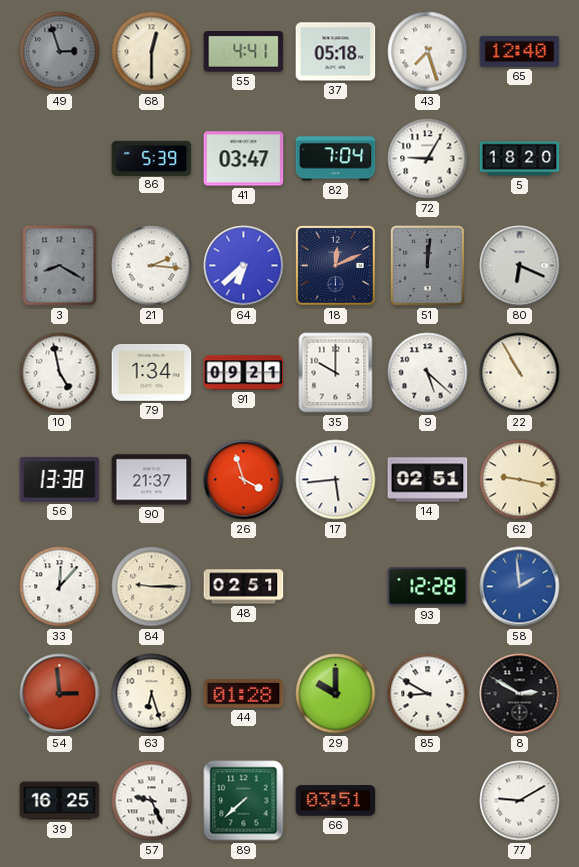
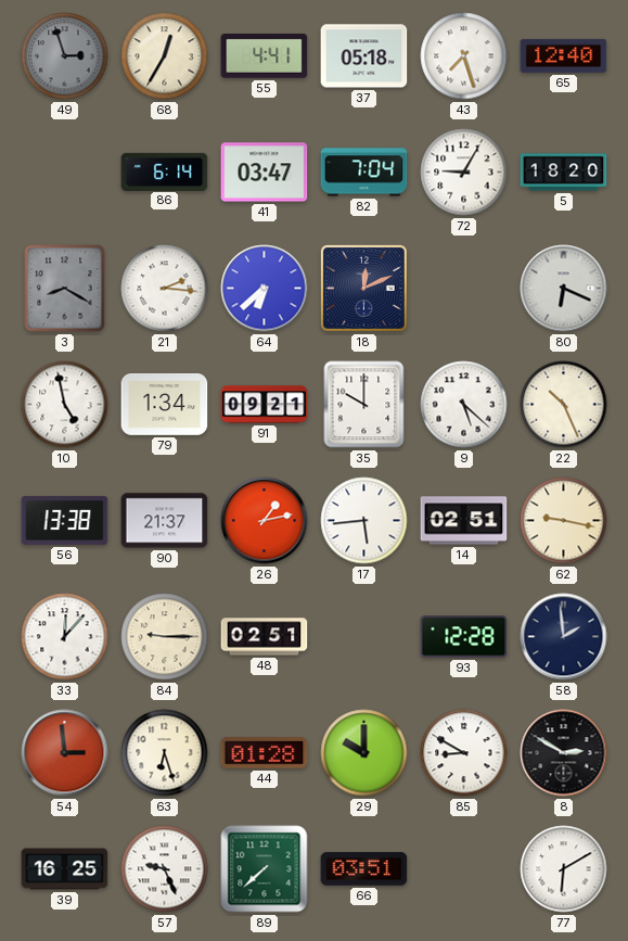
68: 12:30 -> 12:35
86: 5:39 -> 6:14
51: 12:01 -> none
22: 10:55 -> 10:26
26: 3:57 -> 1:13
58 dial: blue -> navy
77: 9:10 -> 6:10
